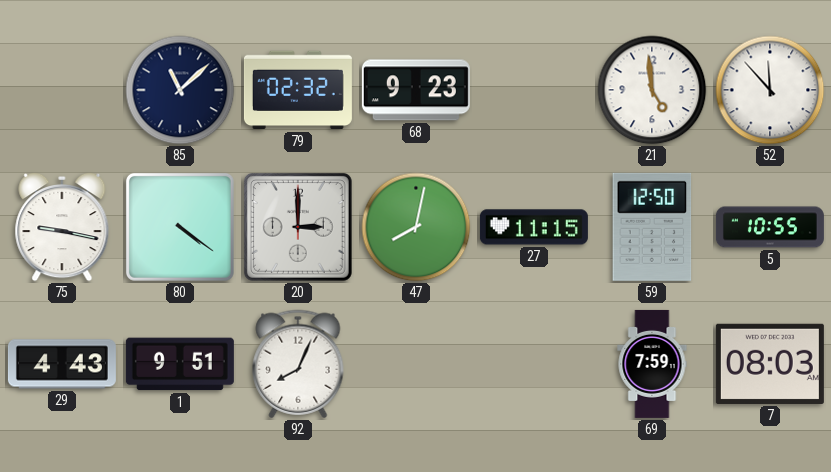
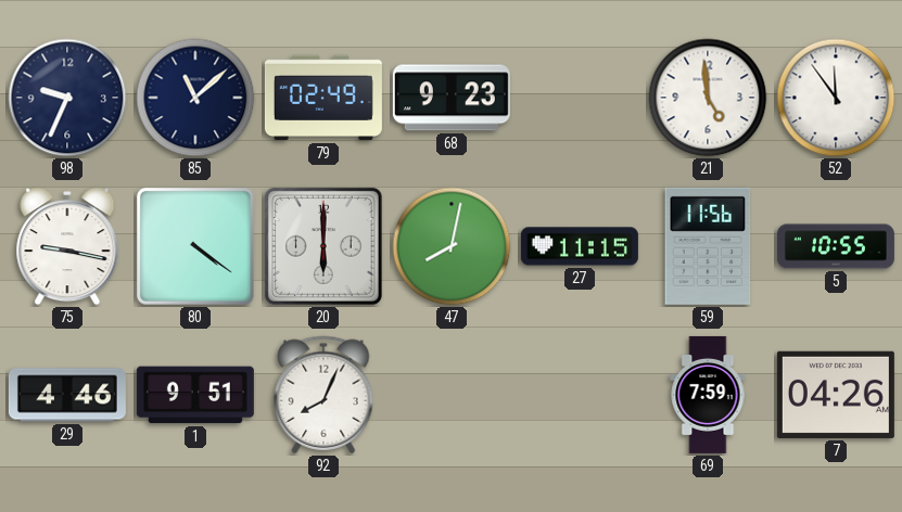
98: none -> 9:34
79: 02:32 -> 02:49
52: 11:53 -> 11:54
20: 3:00 -> 6:00
59: 12:50 -> 11:56
29: 4:43 -> 4:46
7: 08:03 -> 04:26
